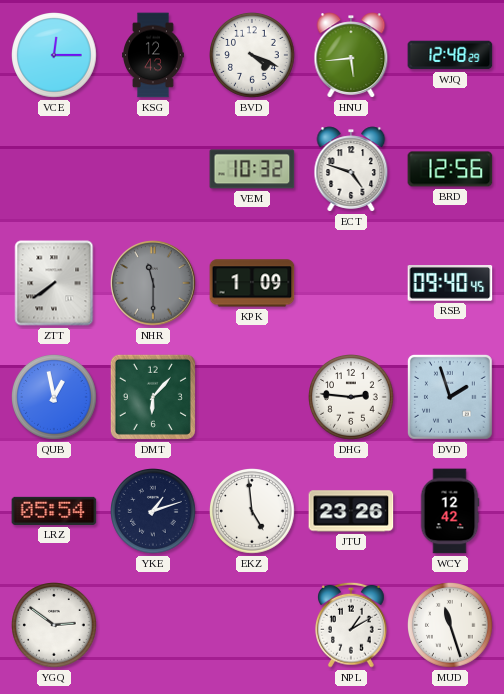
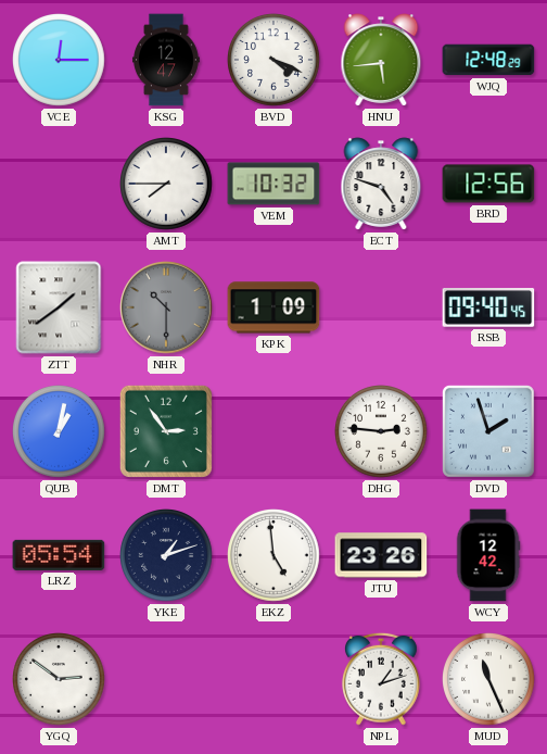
KSG: 12:43 -> 12:47
AMT: none -> 7:45
ZTT: 7:39 -> 1:39
NHR: 11:30 -> 10:30
QUB: 12:58 -> 1:02
DMT: 6:07 -> 2:54
NPL: 1:10 -> 1:12
MUD: 11:27 -> 11:26
